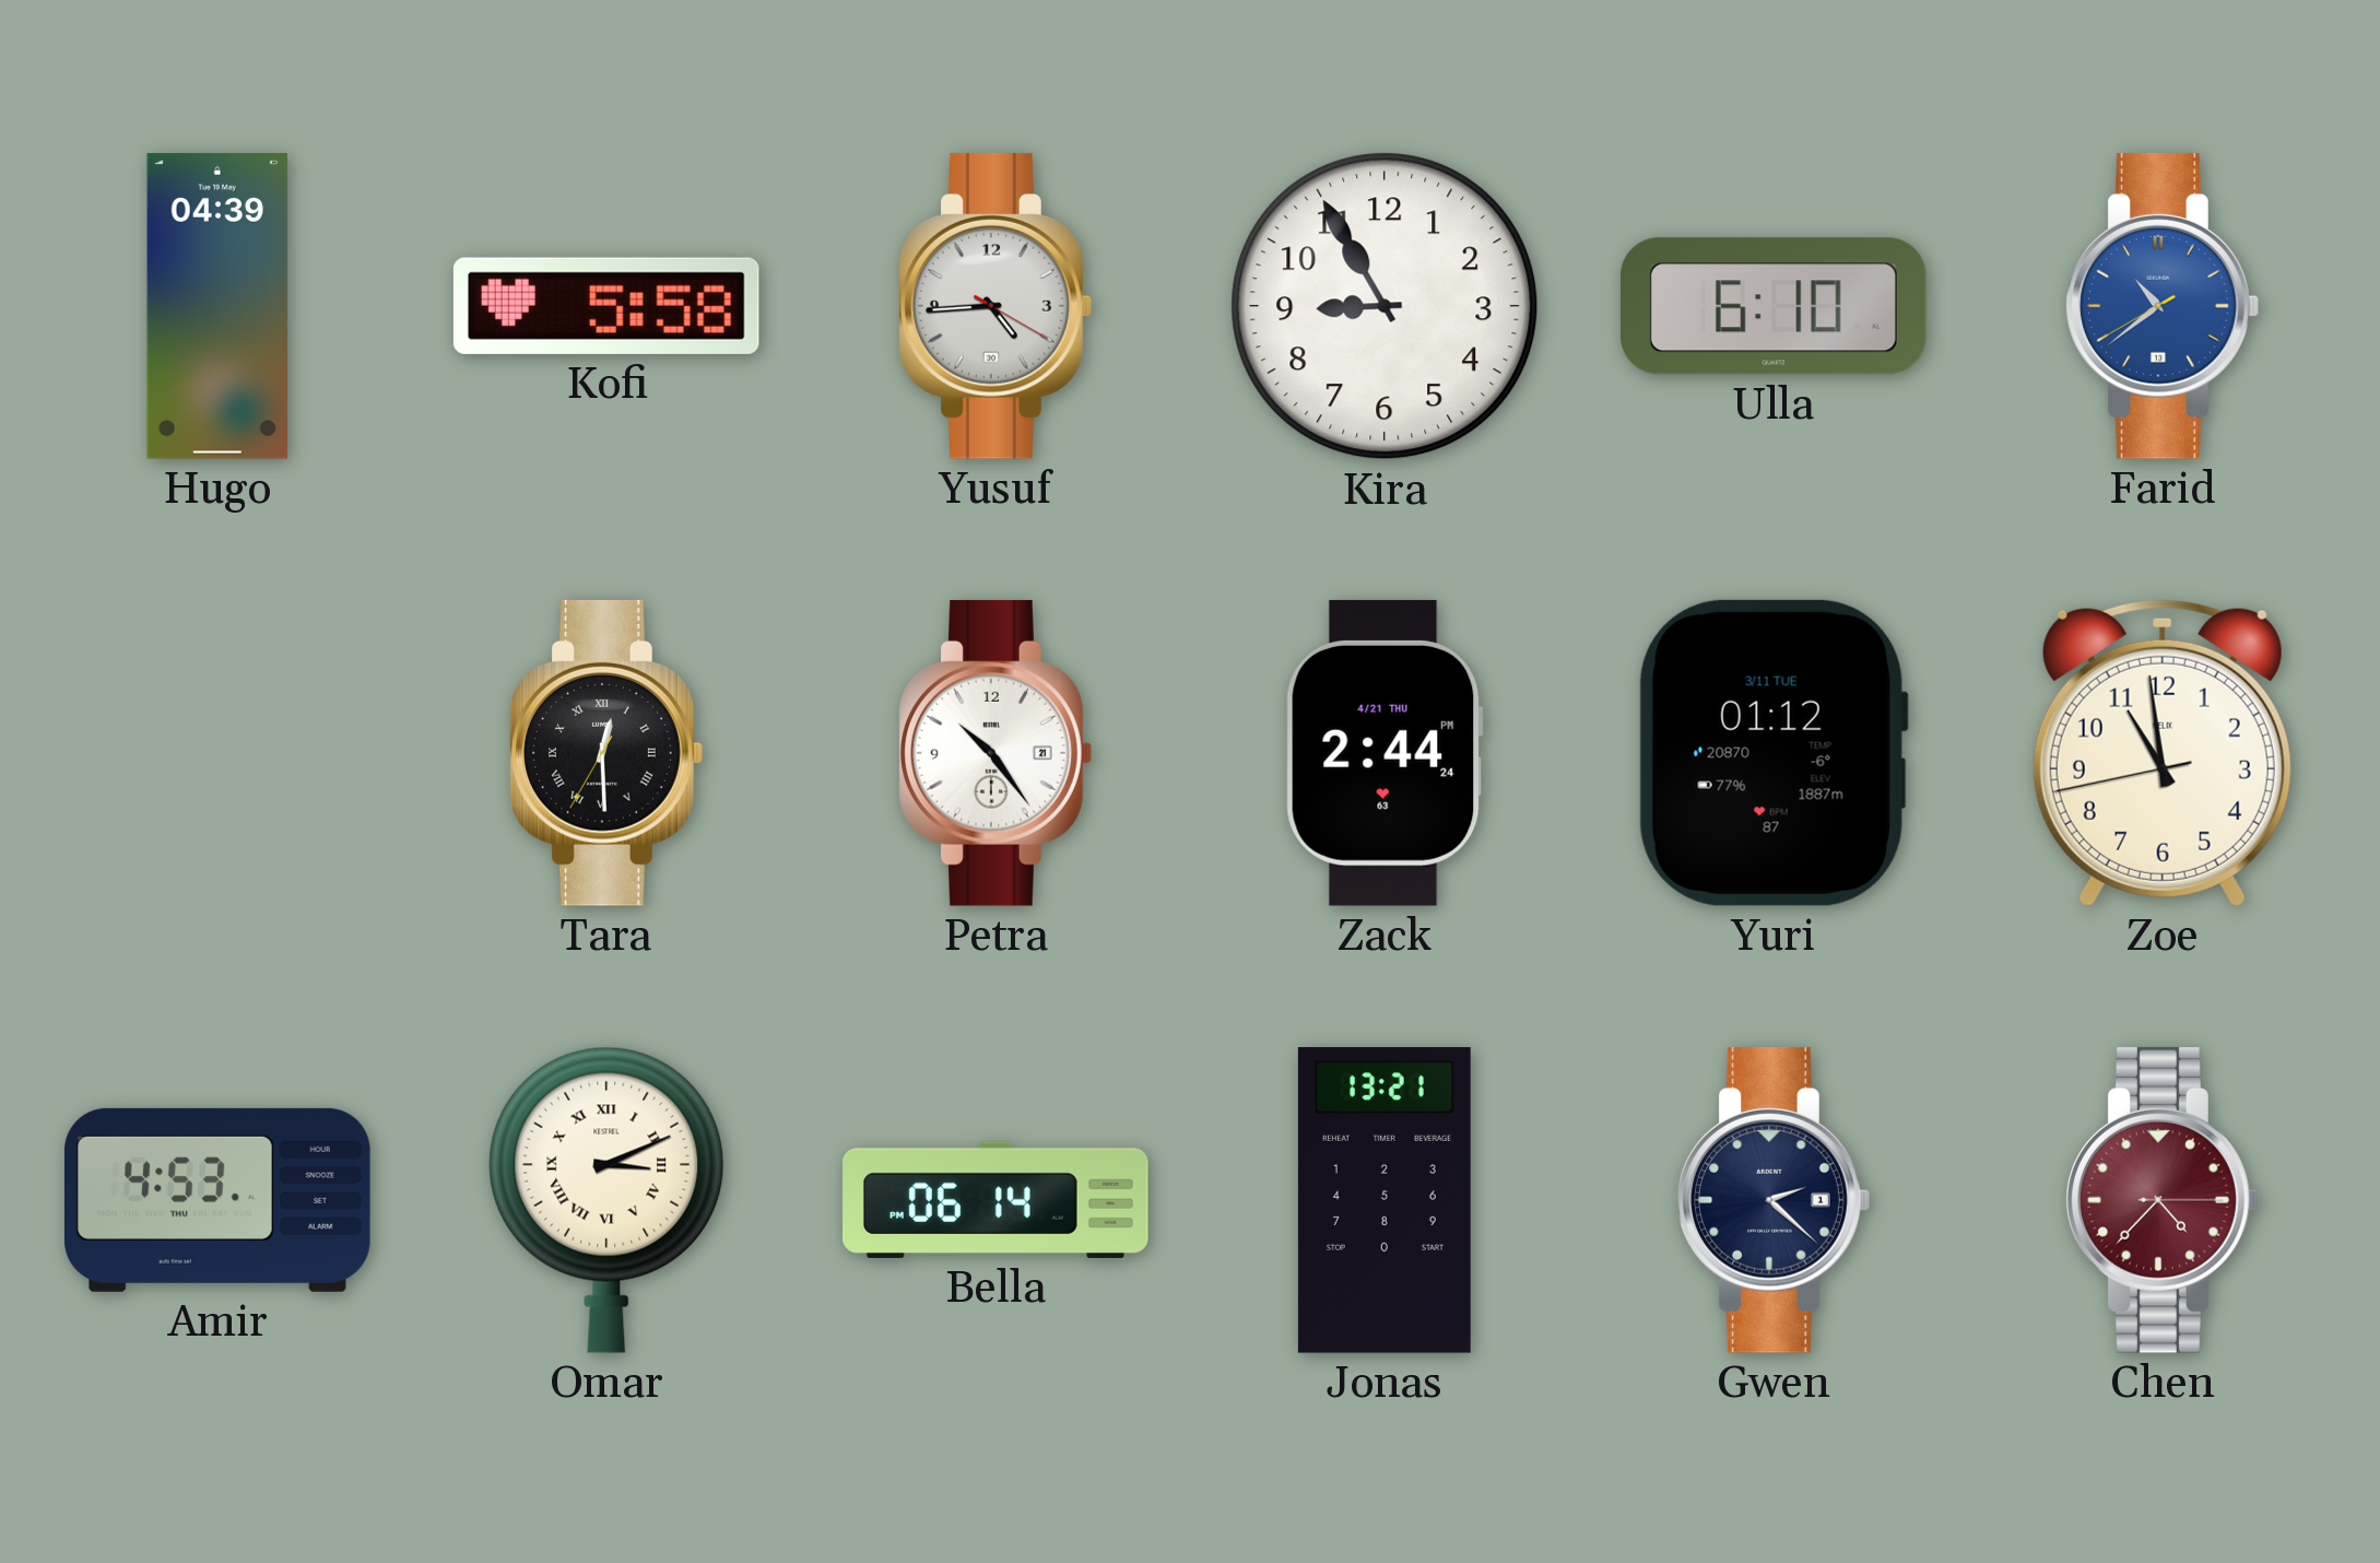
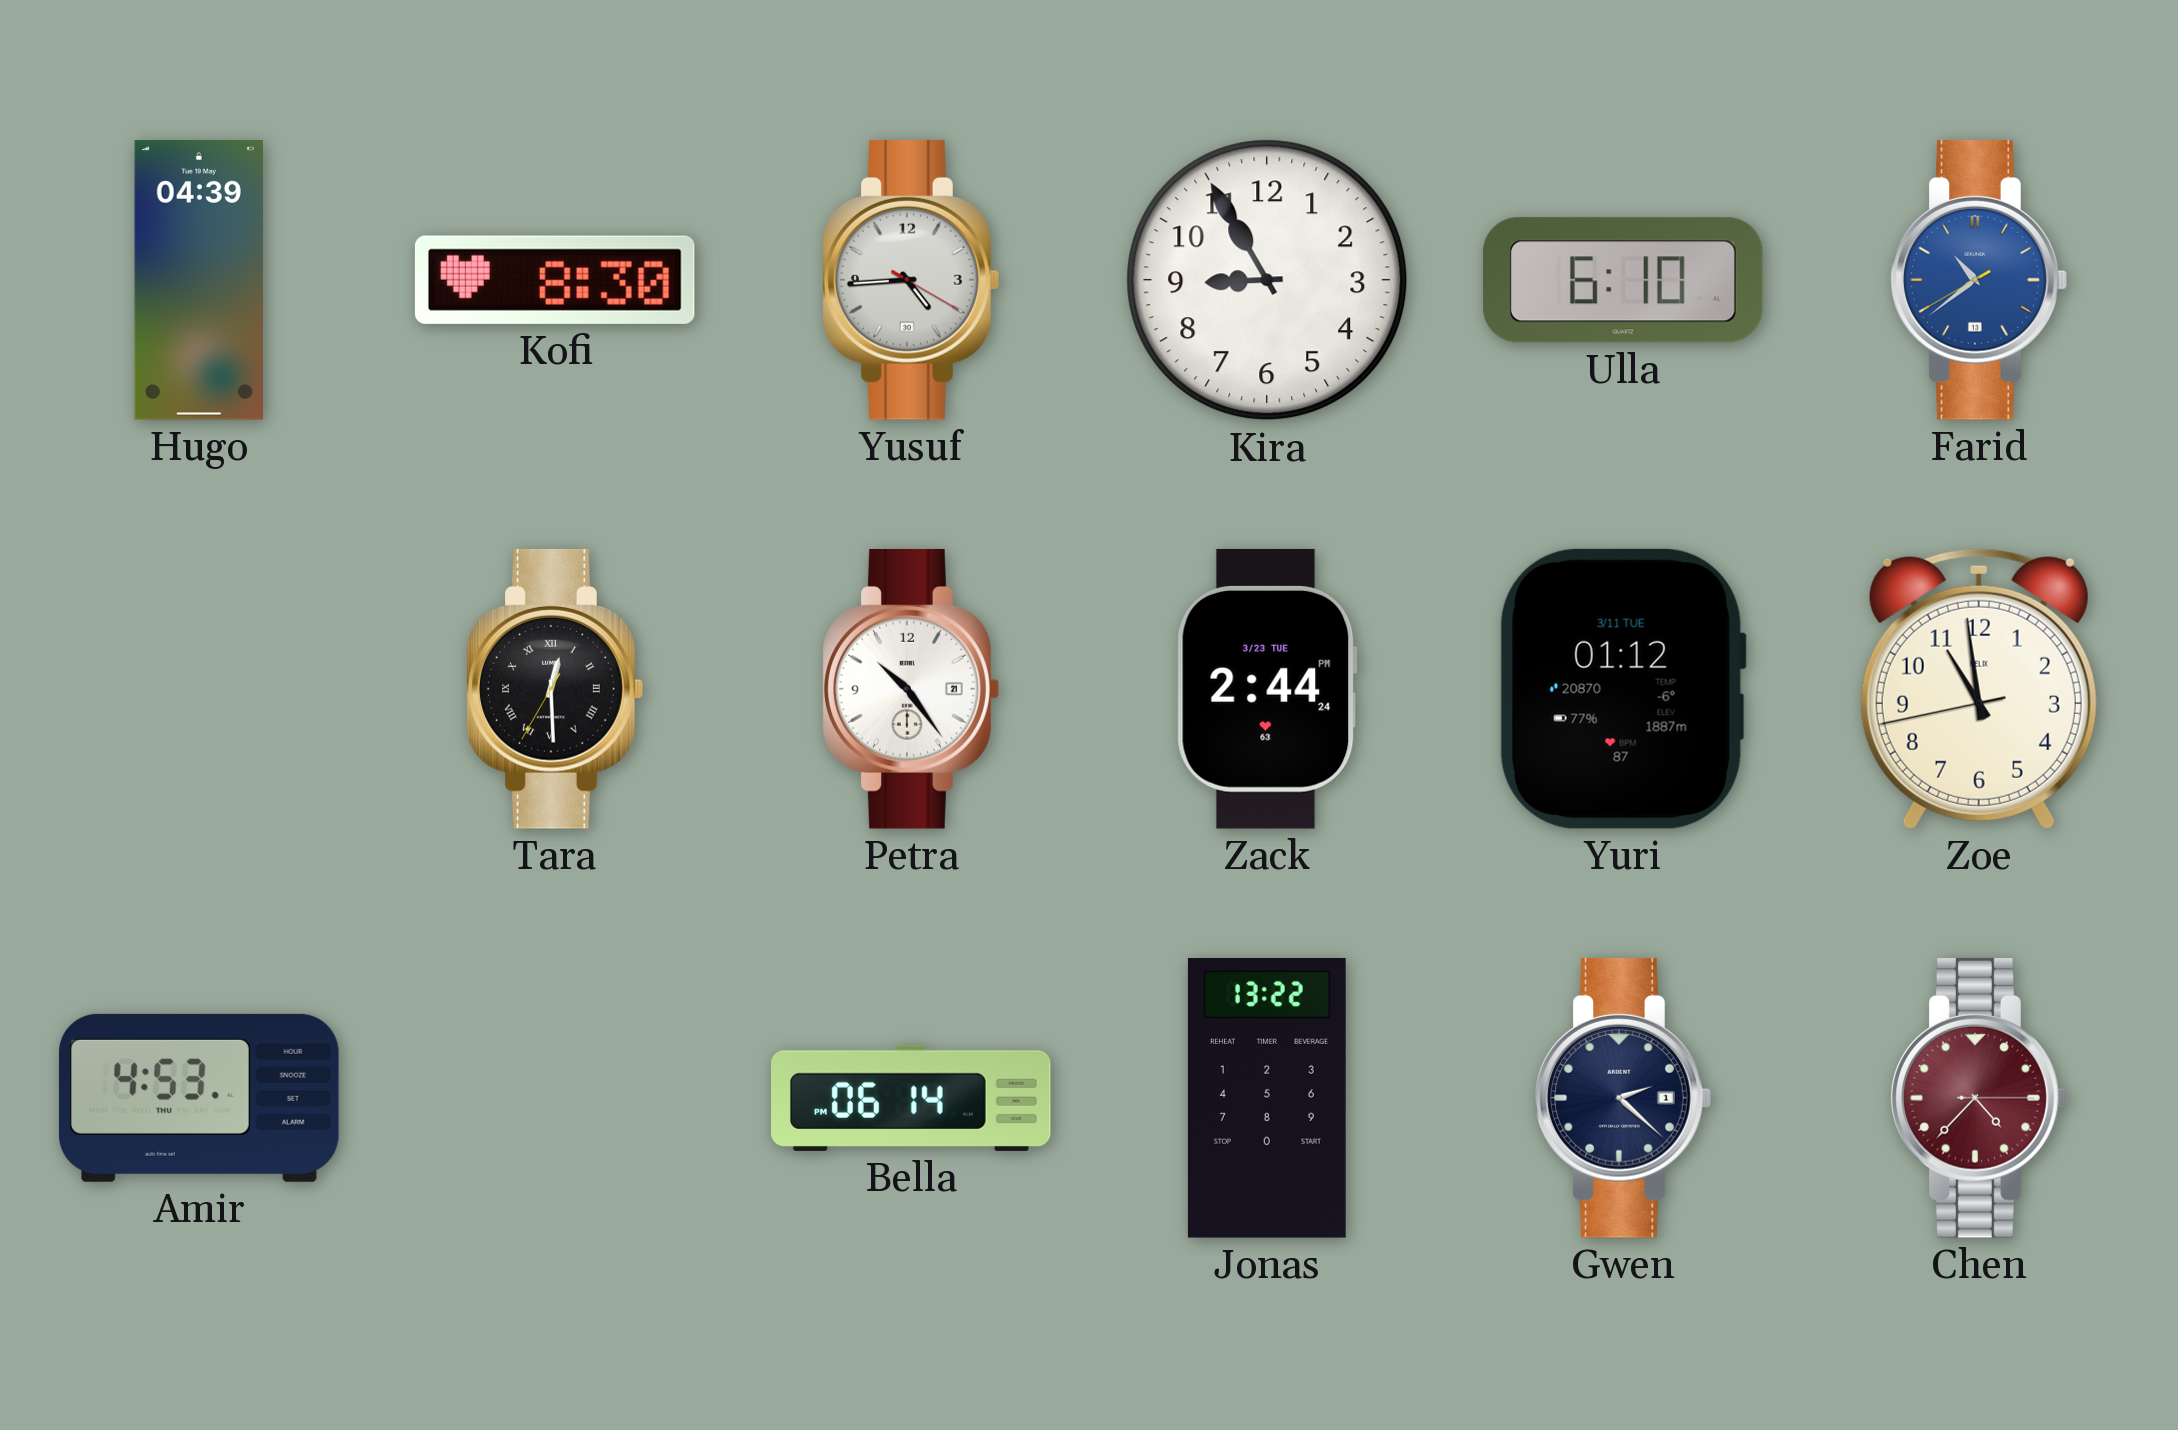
Kofi: 5:58 -> 8:30
Zack date: 4/21 THU -> 3/23 TUE
Omar: 3:11 -> none
Jonas: 13:21 -> 13:22
